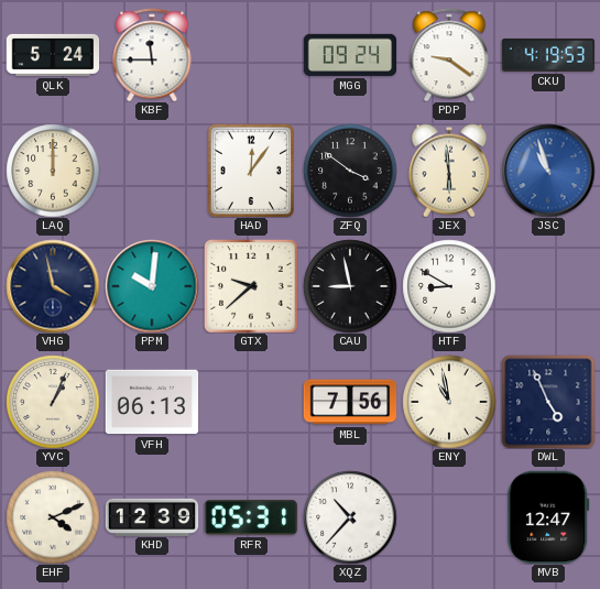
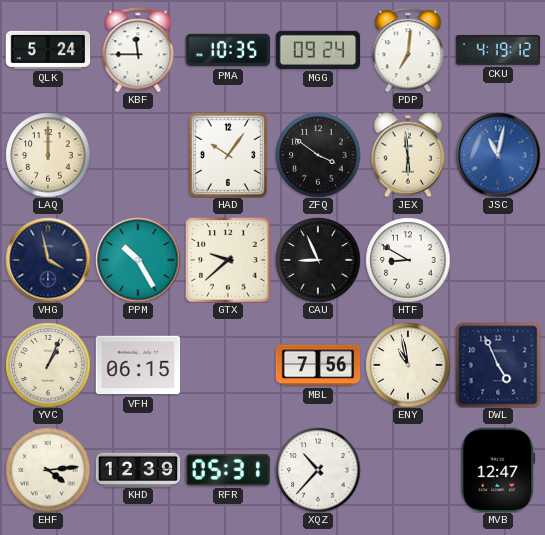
PMA: none -> 10:35
PDP: 9:21 -> 7:01
CKU: 4:19:53 -> 4:19:12
HAD: 12:06 -> 10:06
JSC: 10:57 -> 11:02
PPM: 10:01 -> 10:25
CAU: 8:58 -> 8:56
VFH: 06:13 -> 06:15
EHF: 4:11 -> 4:14
